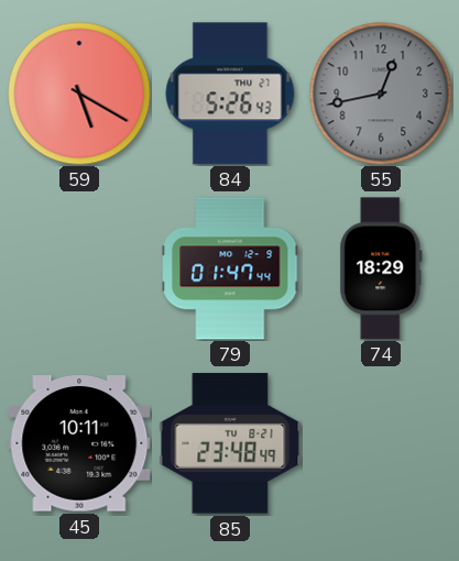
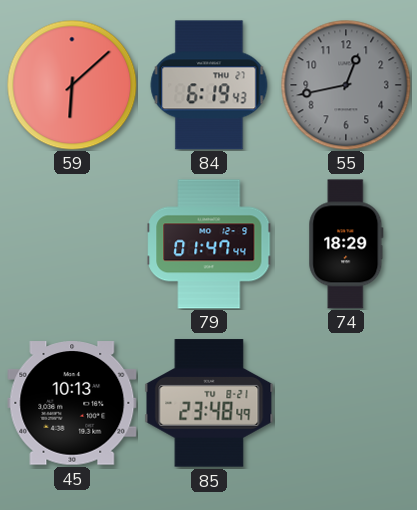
59: 5:20 -> 6:08
84: 5:26 -> 6:19
45: 10:11 -> 10:13
